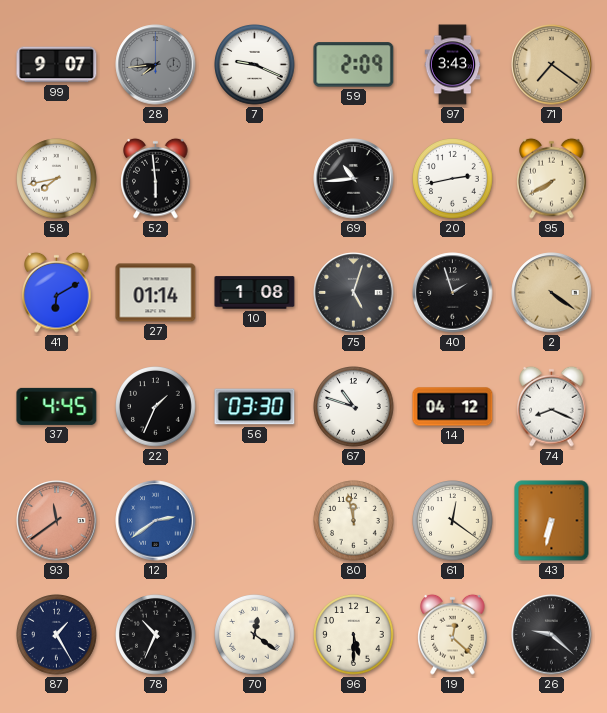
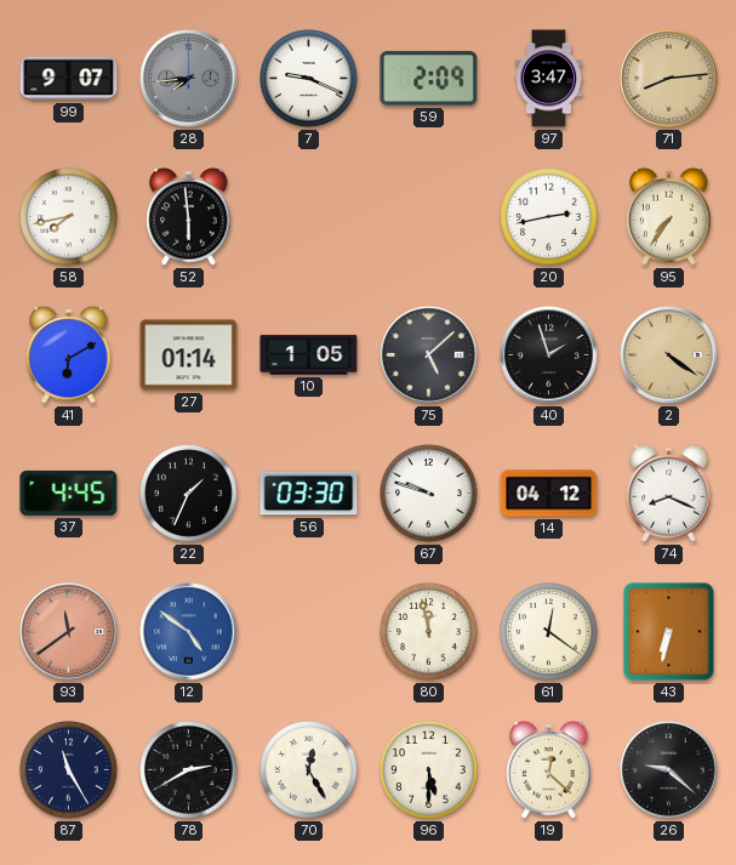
97: 3:43 -> 3:47
71: 7:21 -> 8:14
69: 10:44 -> none
95: 7:40 -> 7:36
10: 1:08 -> 1:05
75: 5:03 -> 5:08
67: 10:48 -> 9:48
12: 2:39 -> 4:51
87: 1:25 -> 11:25
78: 10:34 -> 2:40
70: 12:21 -> 12:25
